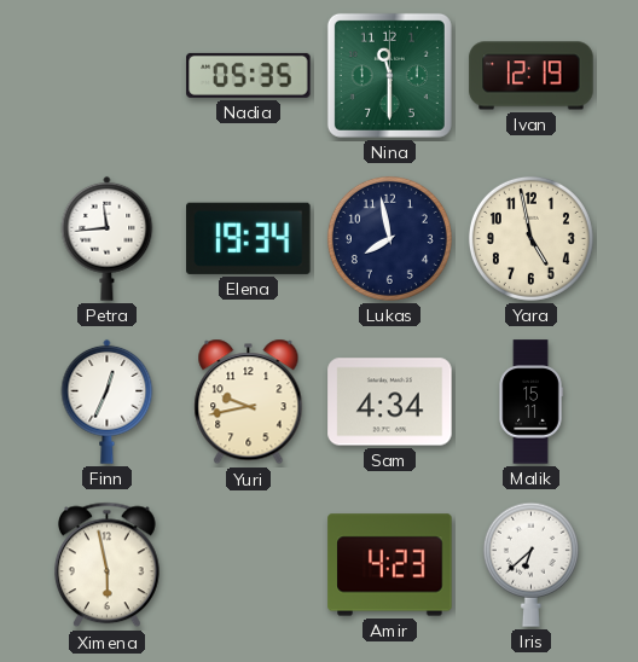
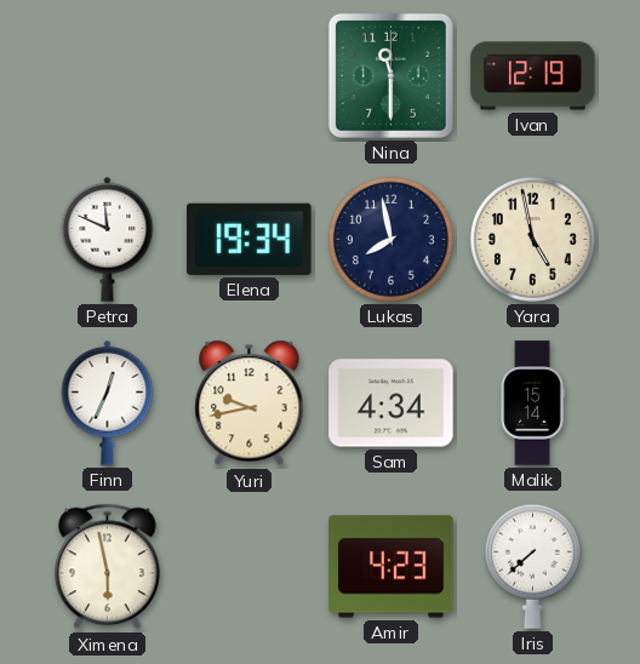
Nadia: 05:35 -> none
Petra: 11:44 -> 11:49
Malik: 15:11 -> 15:14
Iris: 6:38 -> 7:38
